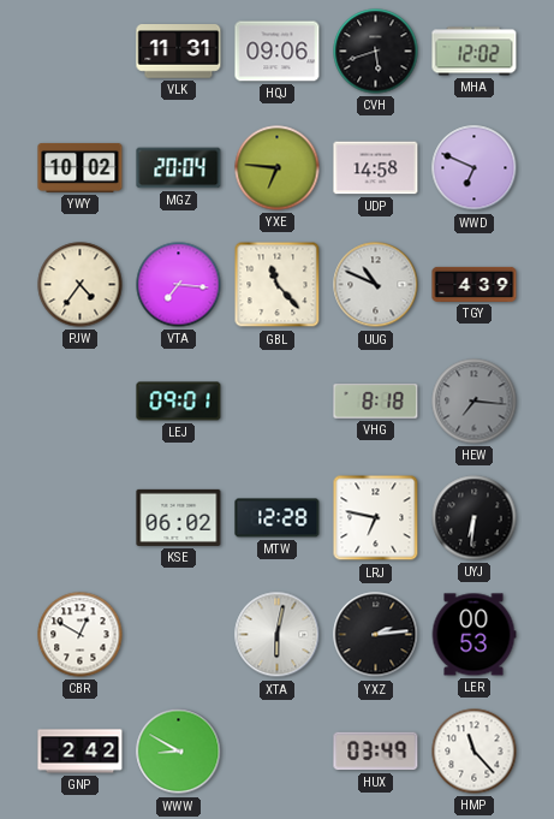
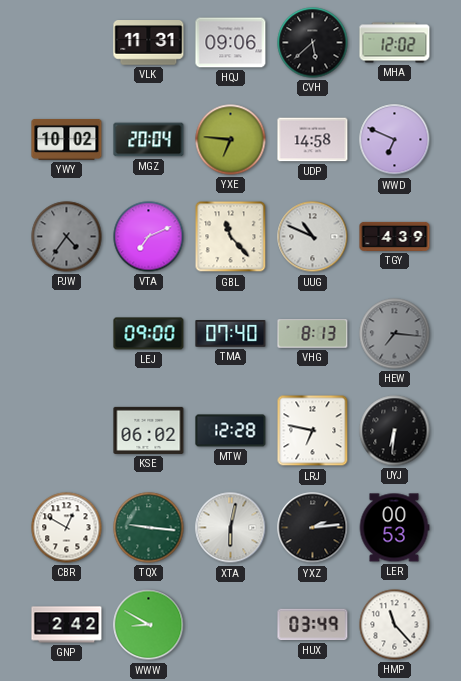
CVH: 5:42 -> 5:38
PJW dial: cream -> grey
VTA: 7:16 -> 7:11
LEJ: 09:01 -> 09:00
TMA: none -> 07:40
VHG: 8:18 -> 8:13
TQX: none -> 9:16
